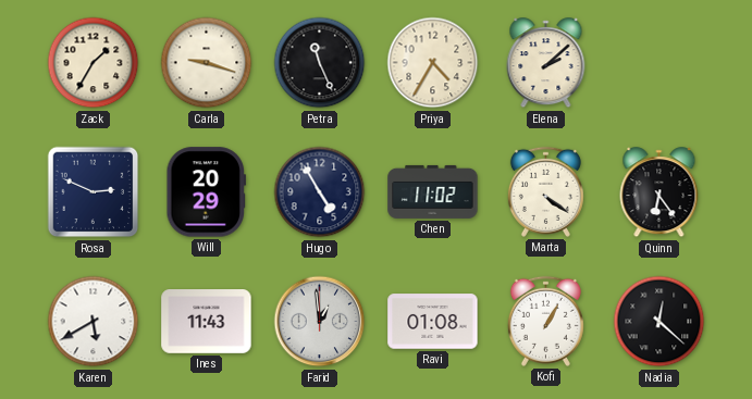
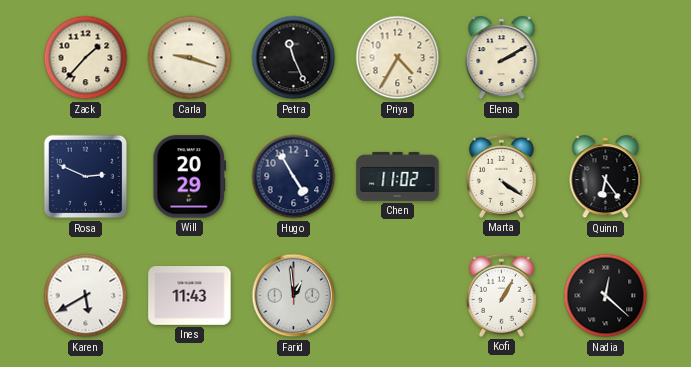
Zack: 1:35 -> 1:37
Elena: 2:08 -> 2:10
Ravi: 01:08 -> none
